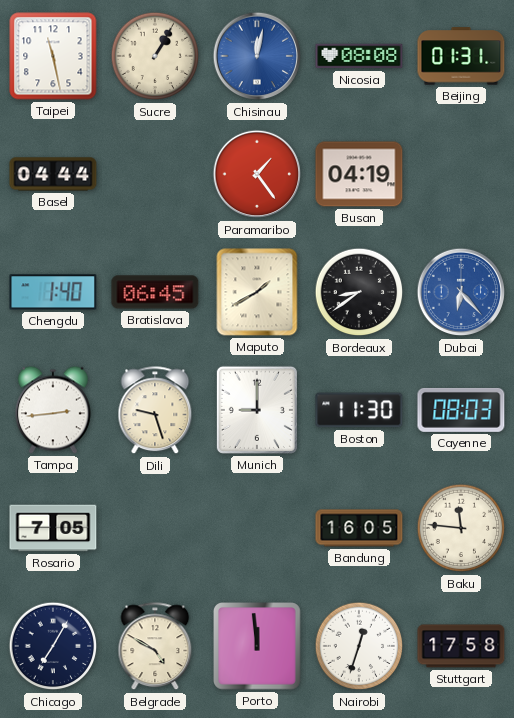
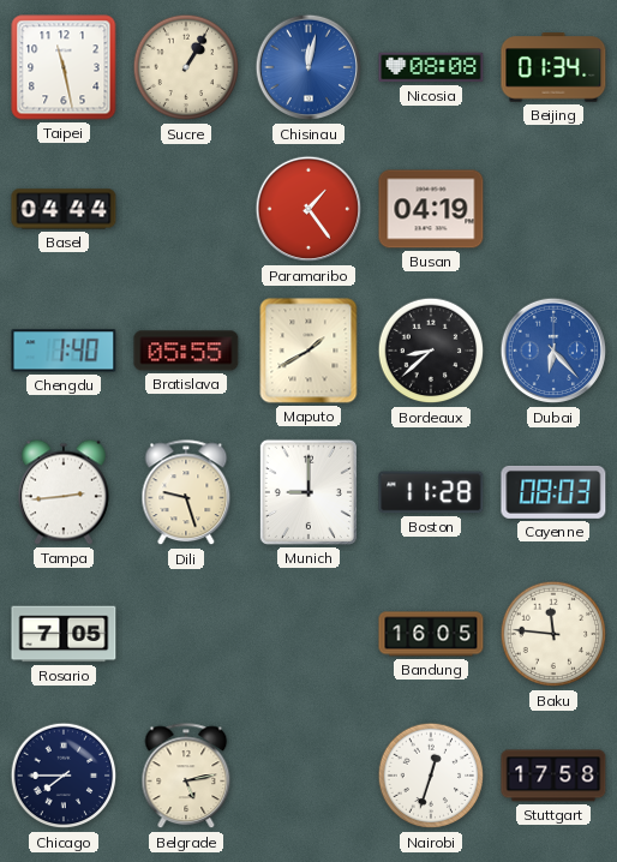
Beijing: 01:31 -> 01:34
Bratislava: 06:45 -> 05:55
Bordeaux: 8:39 -> 8:38
Boston: 11:30 -> 11:28
Chicago: 7:05 -> 7:45
Belgrade: 4:50 -> 5:13
Porto: 11:59 -> none
